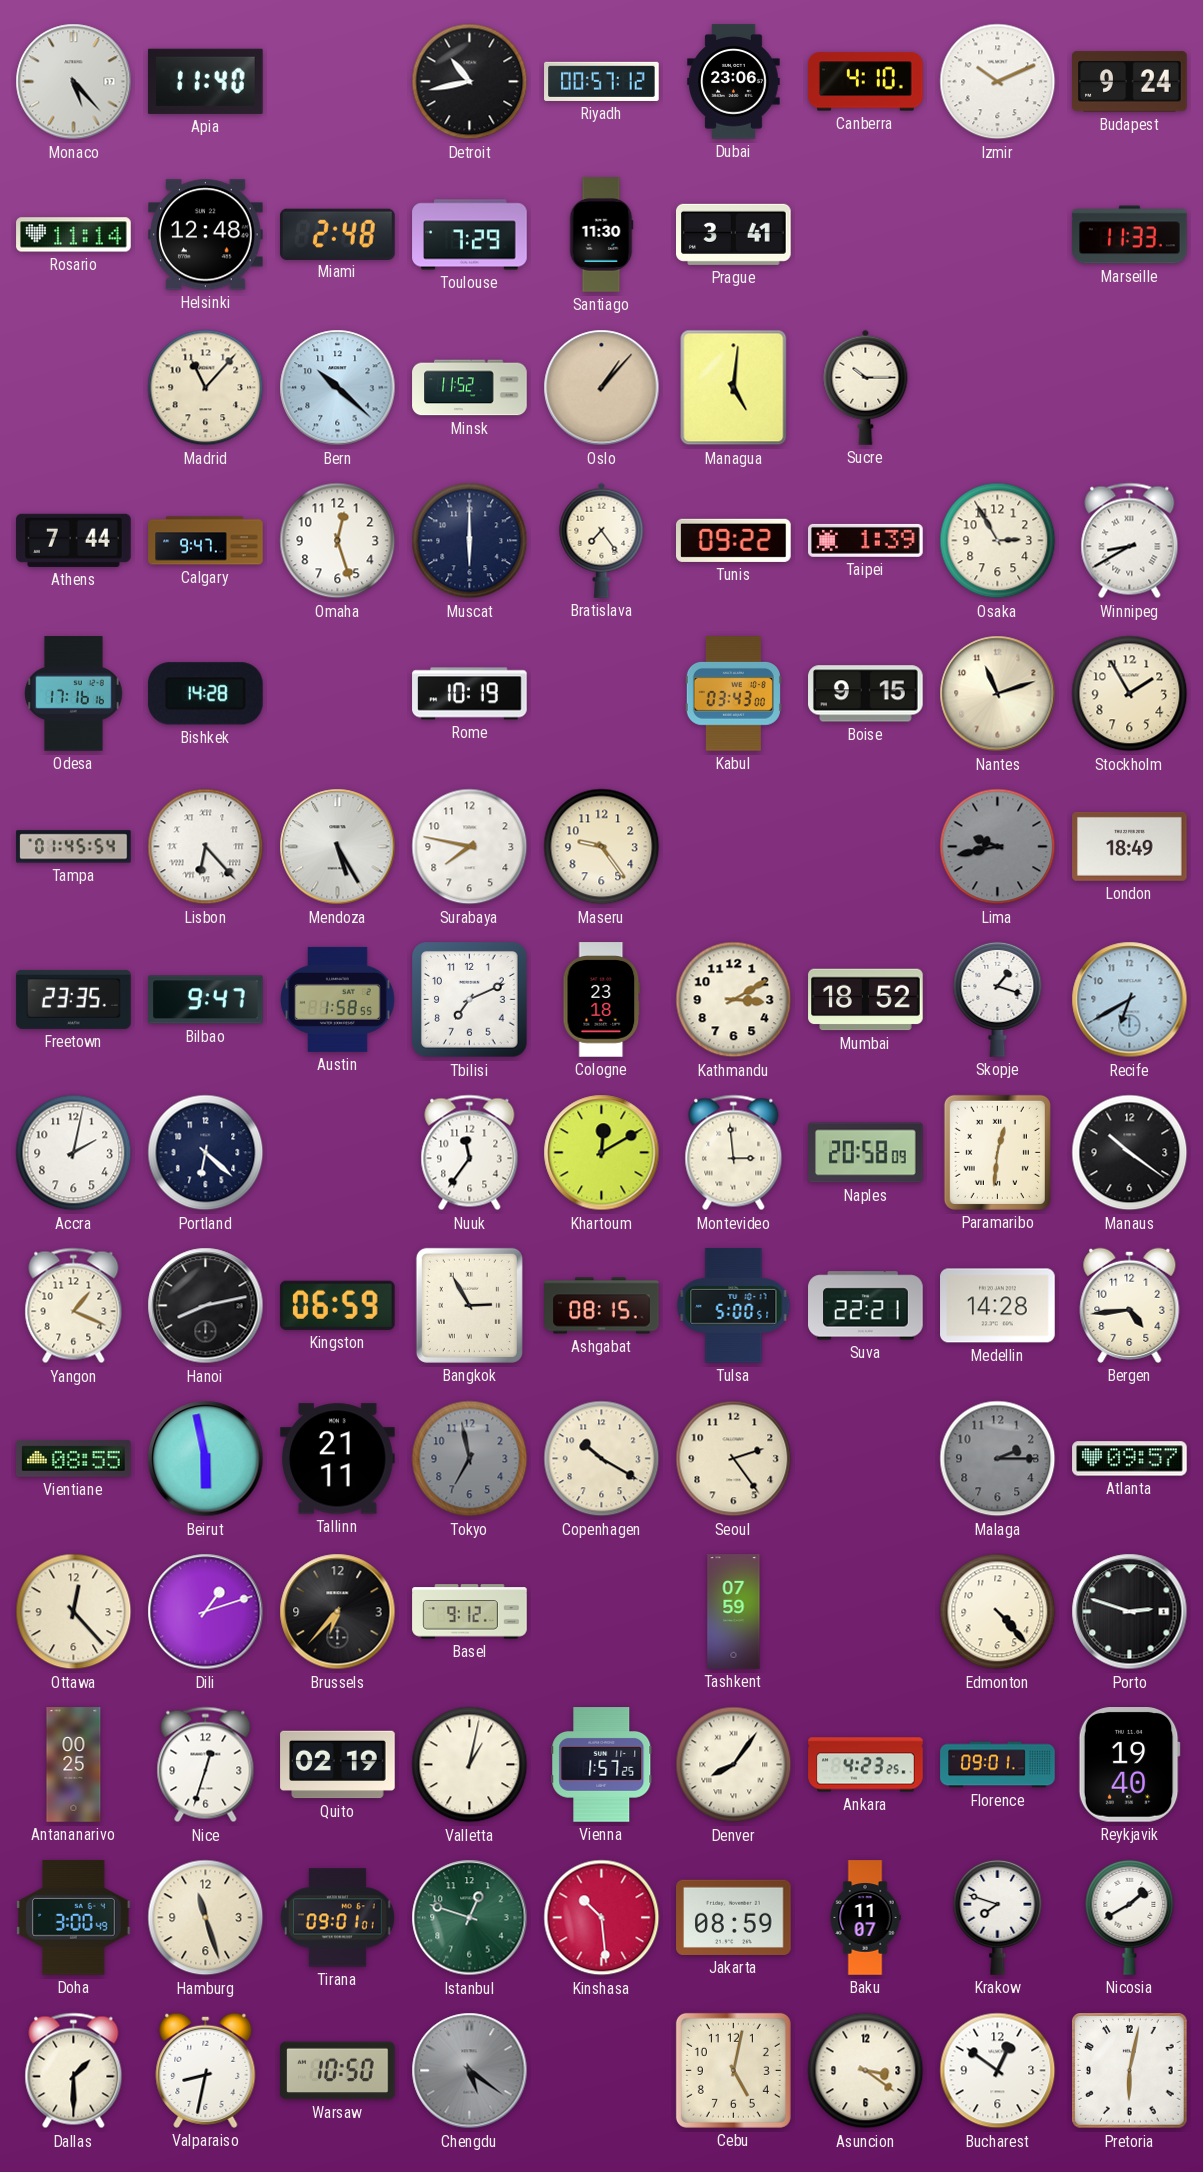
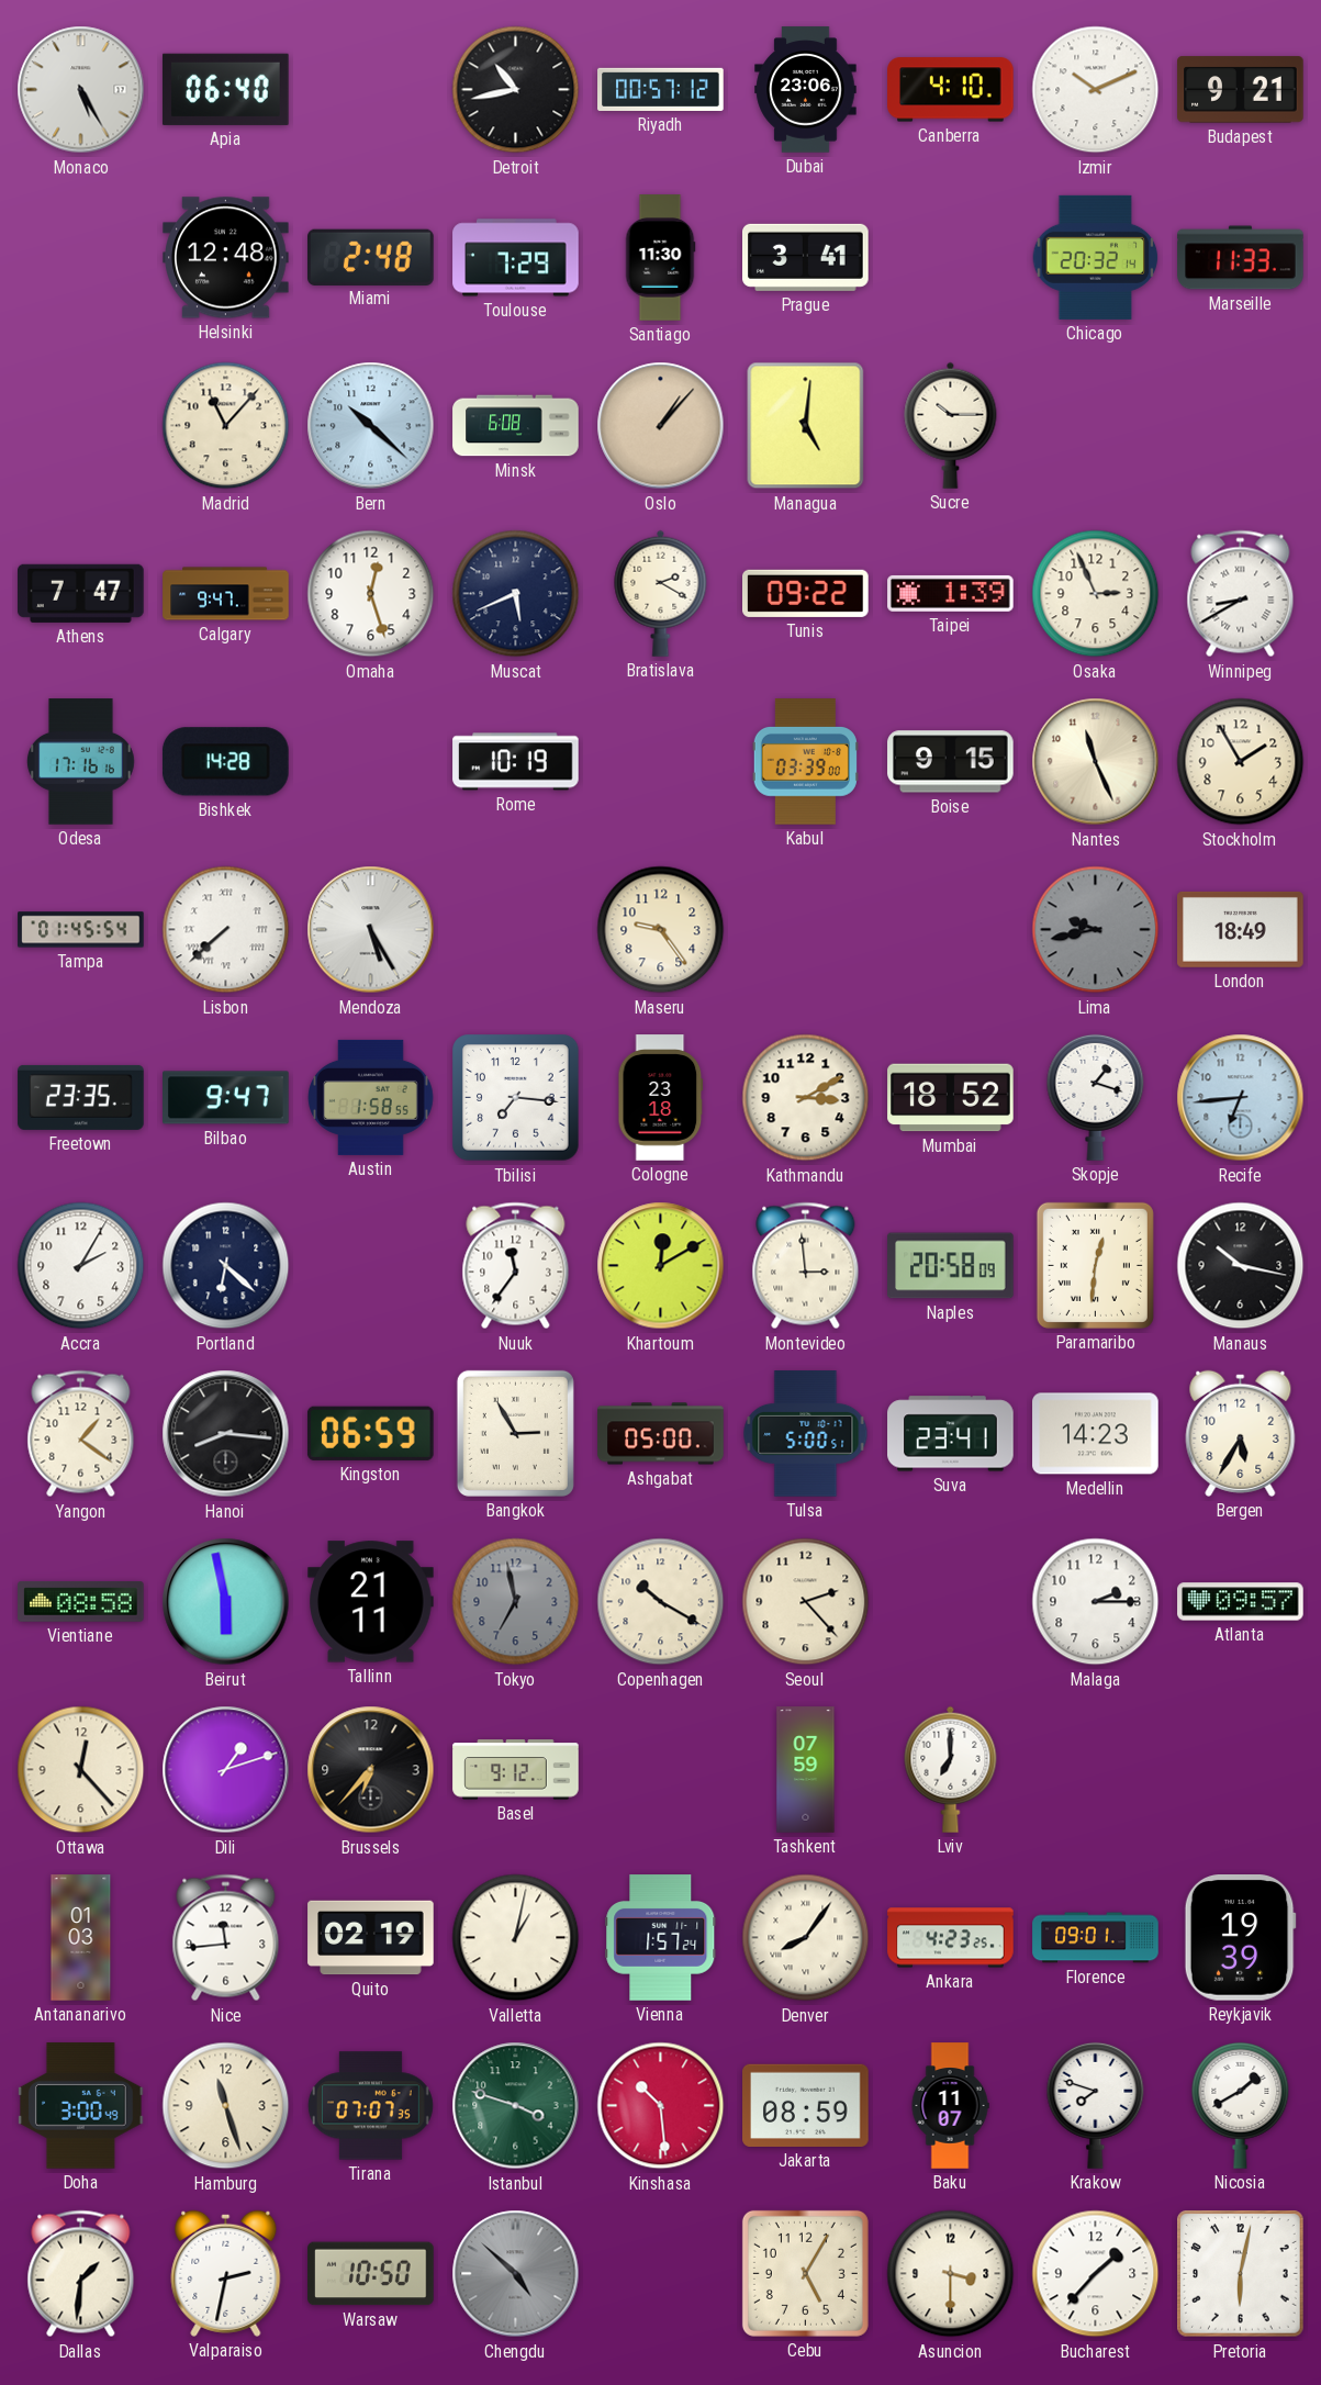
Monaco: 5:23 -> 5:25
Apia: 11:40 -> 06:40
Budapest: 9:24 -> 9:21
Rosario: 11:14 -> none
Chicago: none -> 20:32
Minsk: 11:52 -> 6:08
Athens: 7:44 -> 7:47
Muscat: 6:00 -> 5:41
Bratislava: 7:24 -> 2:20
Osaka: 2:55 -> 2:56
Kabul: 03:43 -> 03:39
Nantes: 11:12 -> 11:26
Lisbon: 6:23 -> 7:38
Surabaya: 7:47 -> none
Tbilisi: 7:11 -> 7:16
Recife: 6:40 -> 6:44
Accra: 2:02 -> 2:05
Manaus: 10:21 -> 10:17
Yangon: 1:19 -> 1:21
Hanoi: 8:13 -> 8:16
Ashgabat: 08:15 -> 05:00
Suva: 22:21 -> 23:41
Medellin: 14:28 -> 14:23
Bergen: 4:44 -> 5:35
Vientiane: 08:55 -> 08:58
Seoul: 2:24 -> 2:23
Malaga dial: grey -> white
Lviv: none -> 7:00
Edmonton: 4:23 -> none
Porto: 2:48 -> none
Antananarivo: 00:25 -> 01:03
Nice: 12:33 -> 11:44
Vienna: 1:57:25 -> 1:57:24
Reykjavik: 19:40 -> 19:39
Tirana: 09:01 -> 07:07
Istanbul: 12:48 -> 3:48
Dallas: 1:30 -> 1:31
Valparaiso: 8:32 -> 2:32
Chengdu: 5:21 -> 4:52
Cebu: 5:02 -> 5:05
Asuncion: 3:21 -> 3:30
Bucharest: 12:51 -> 1:37
